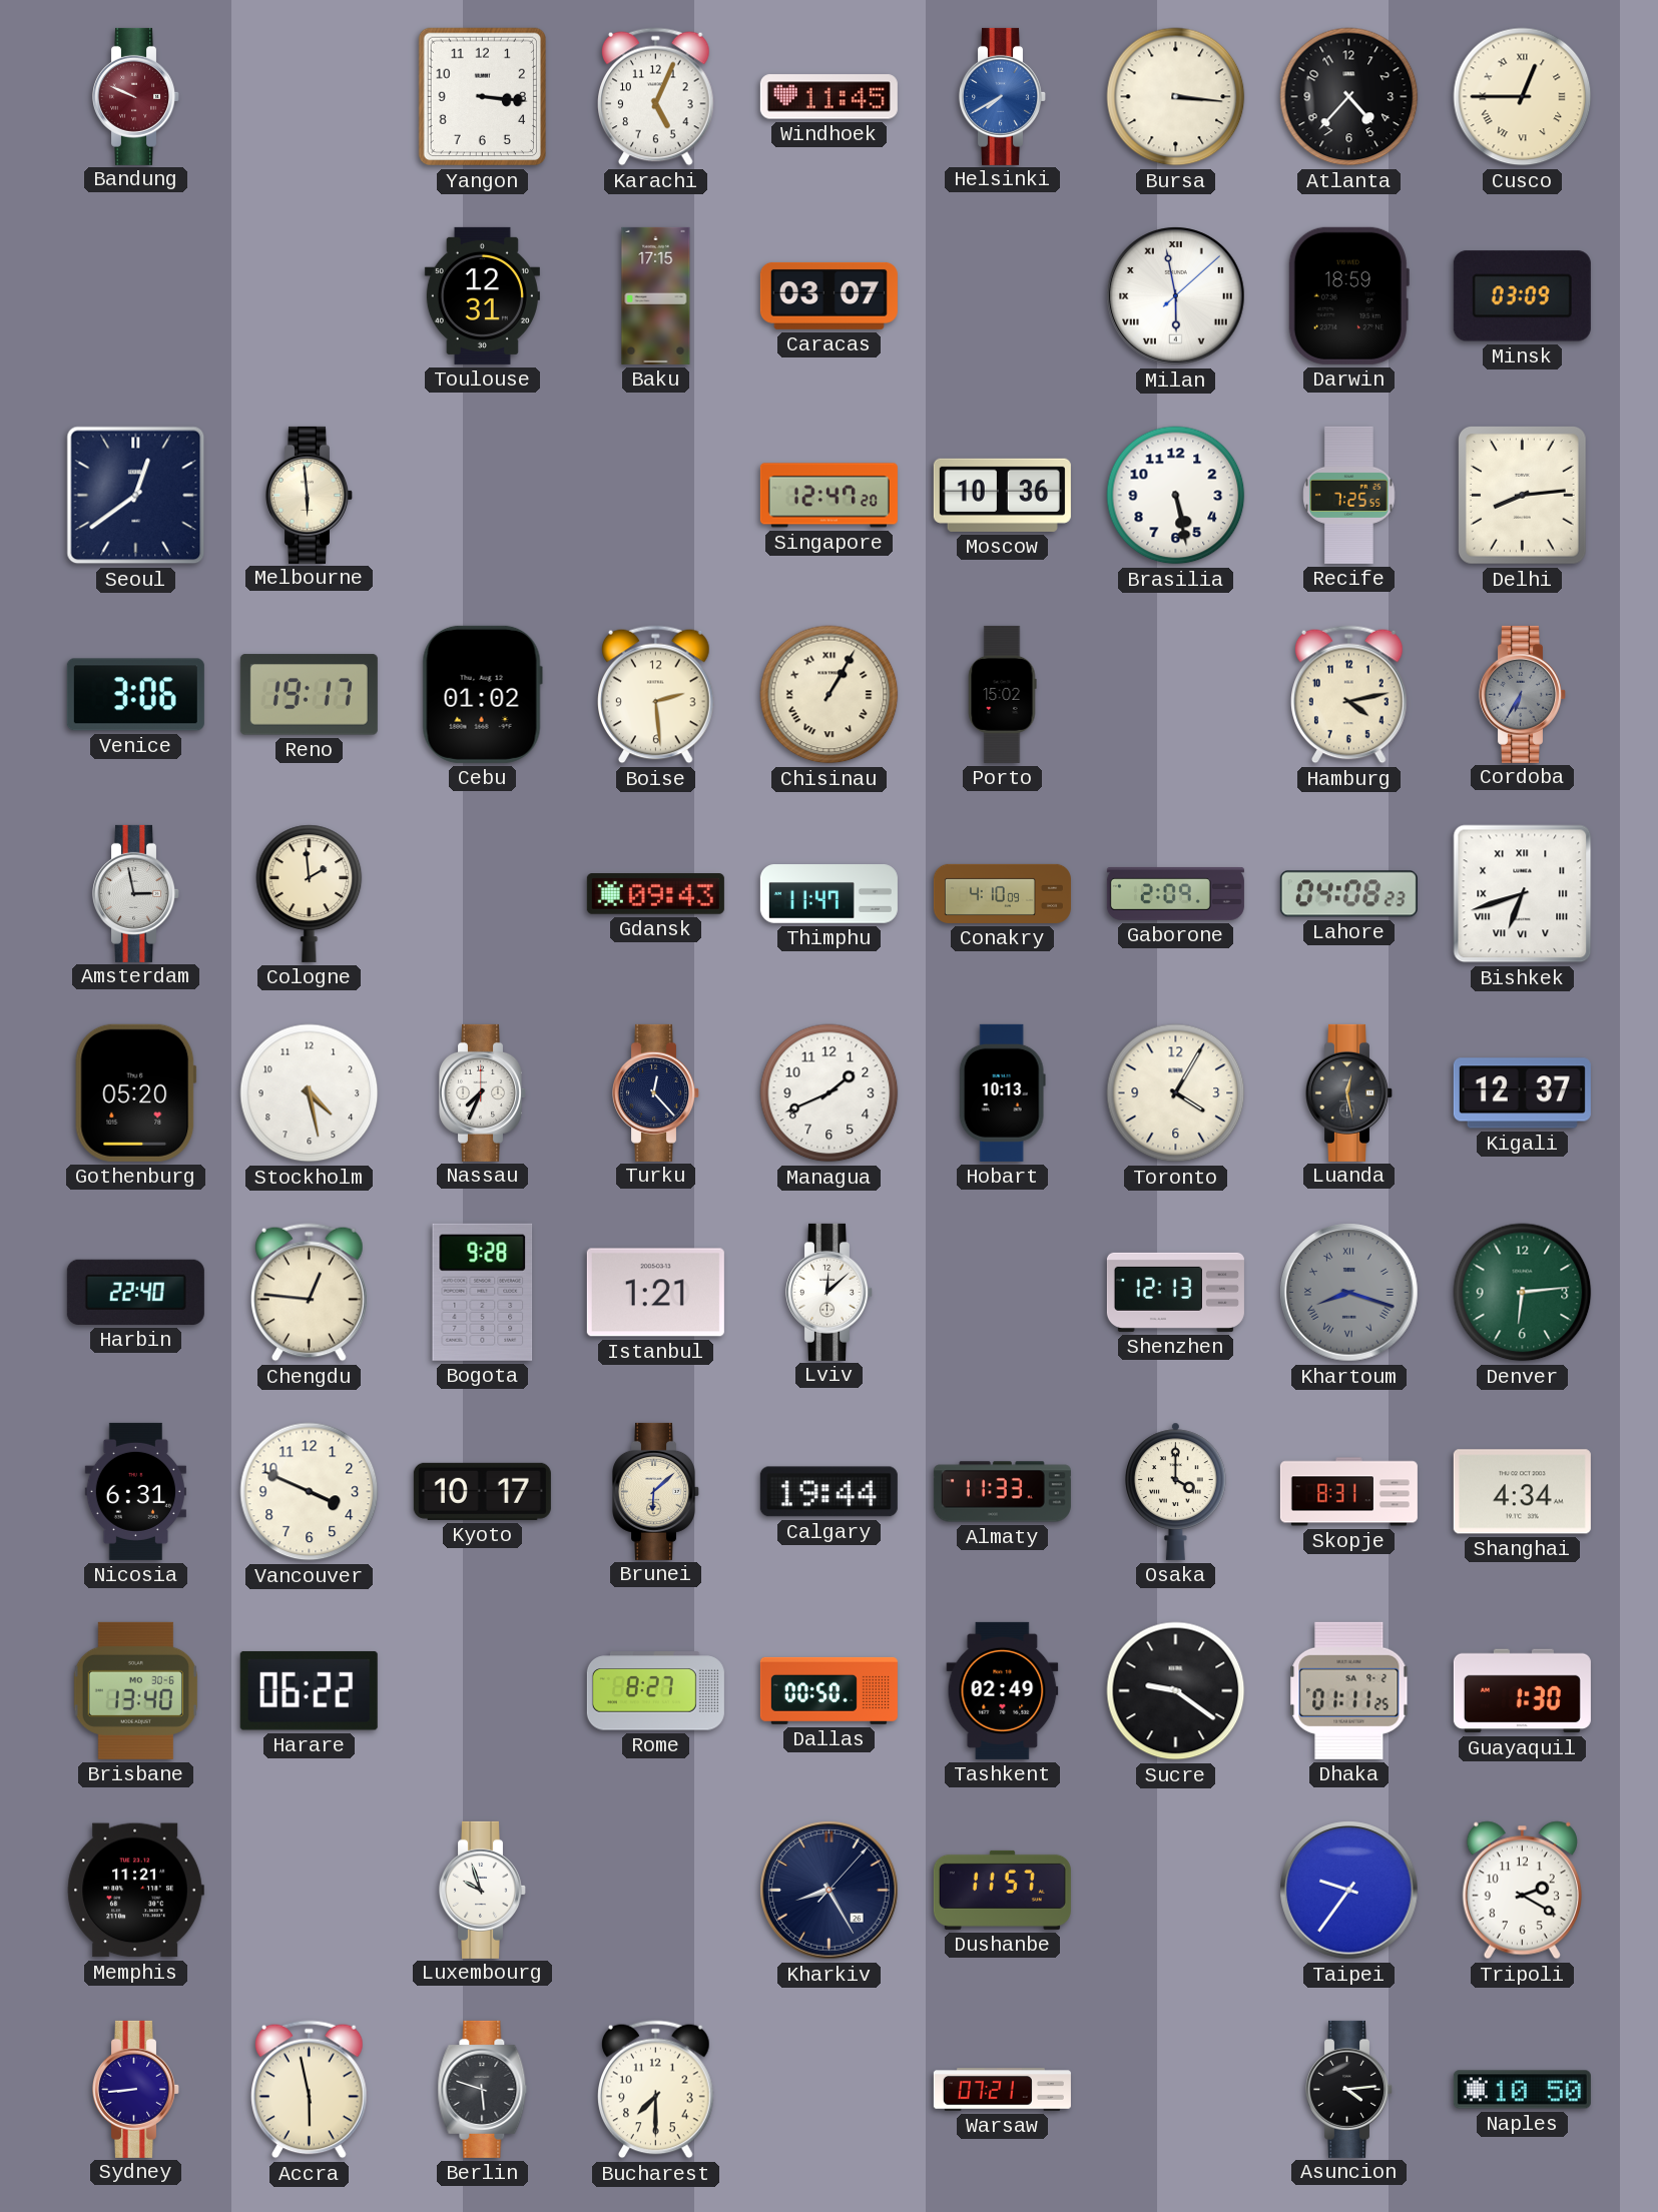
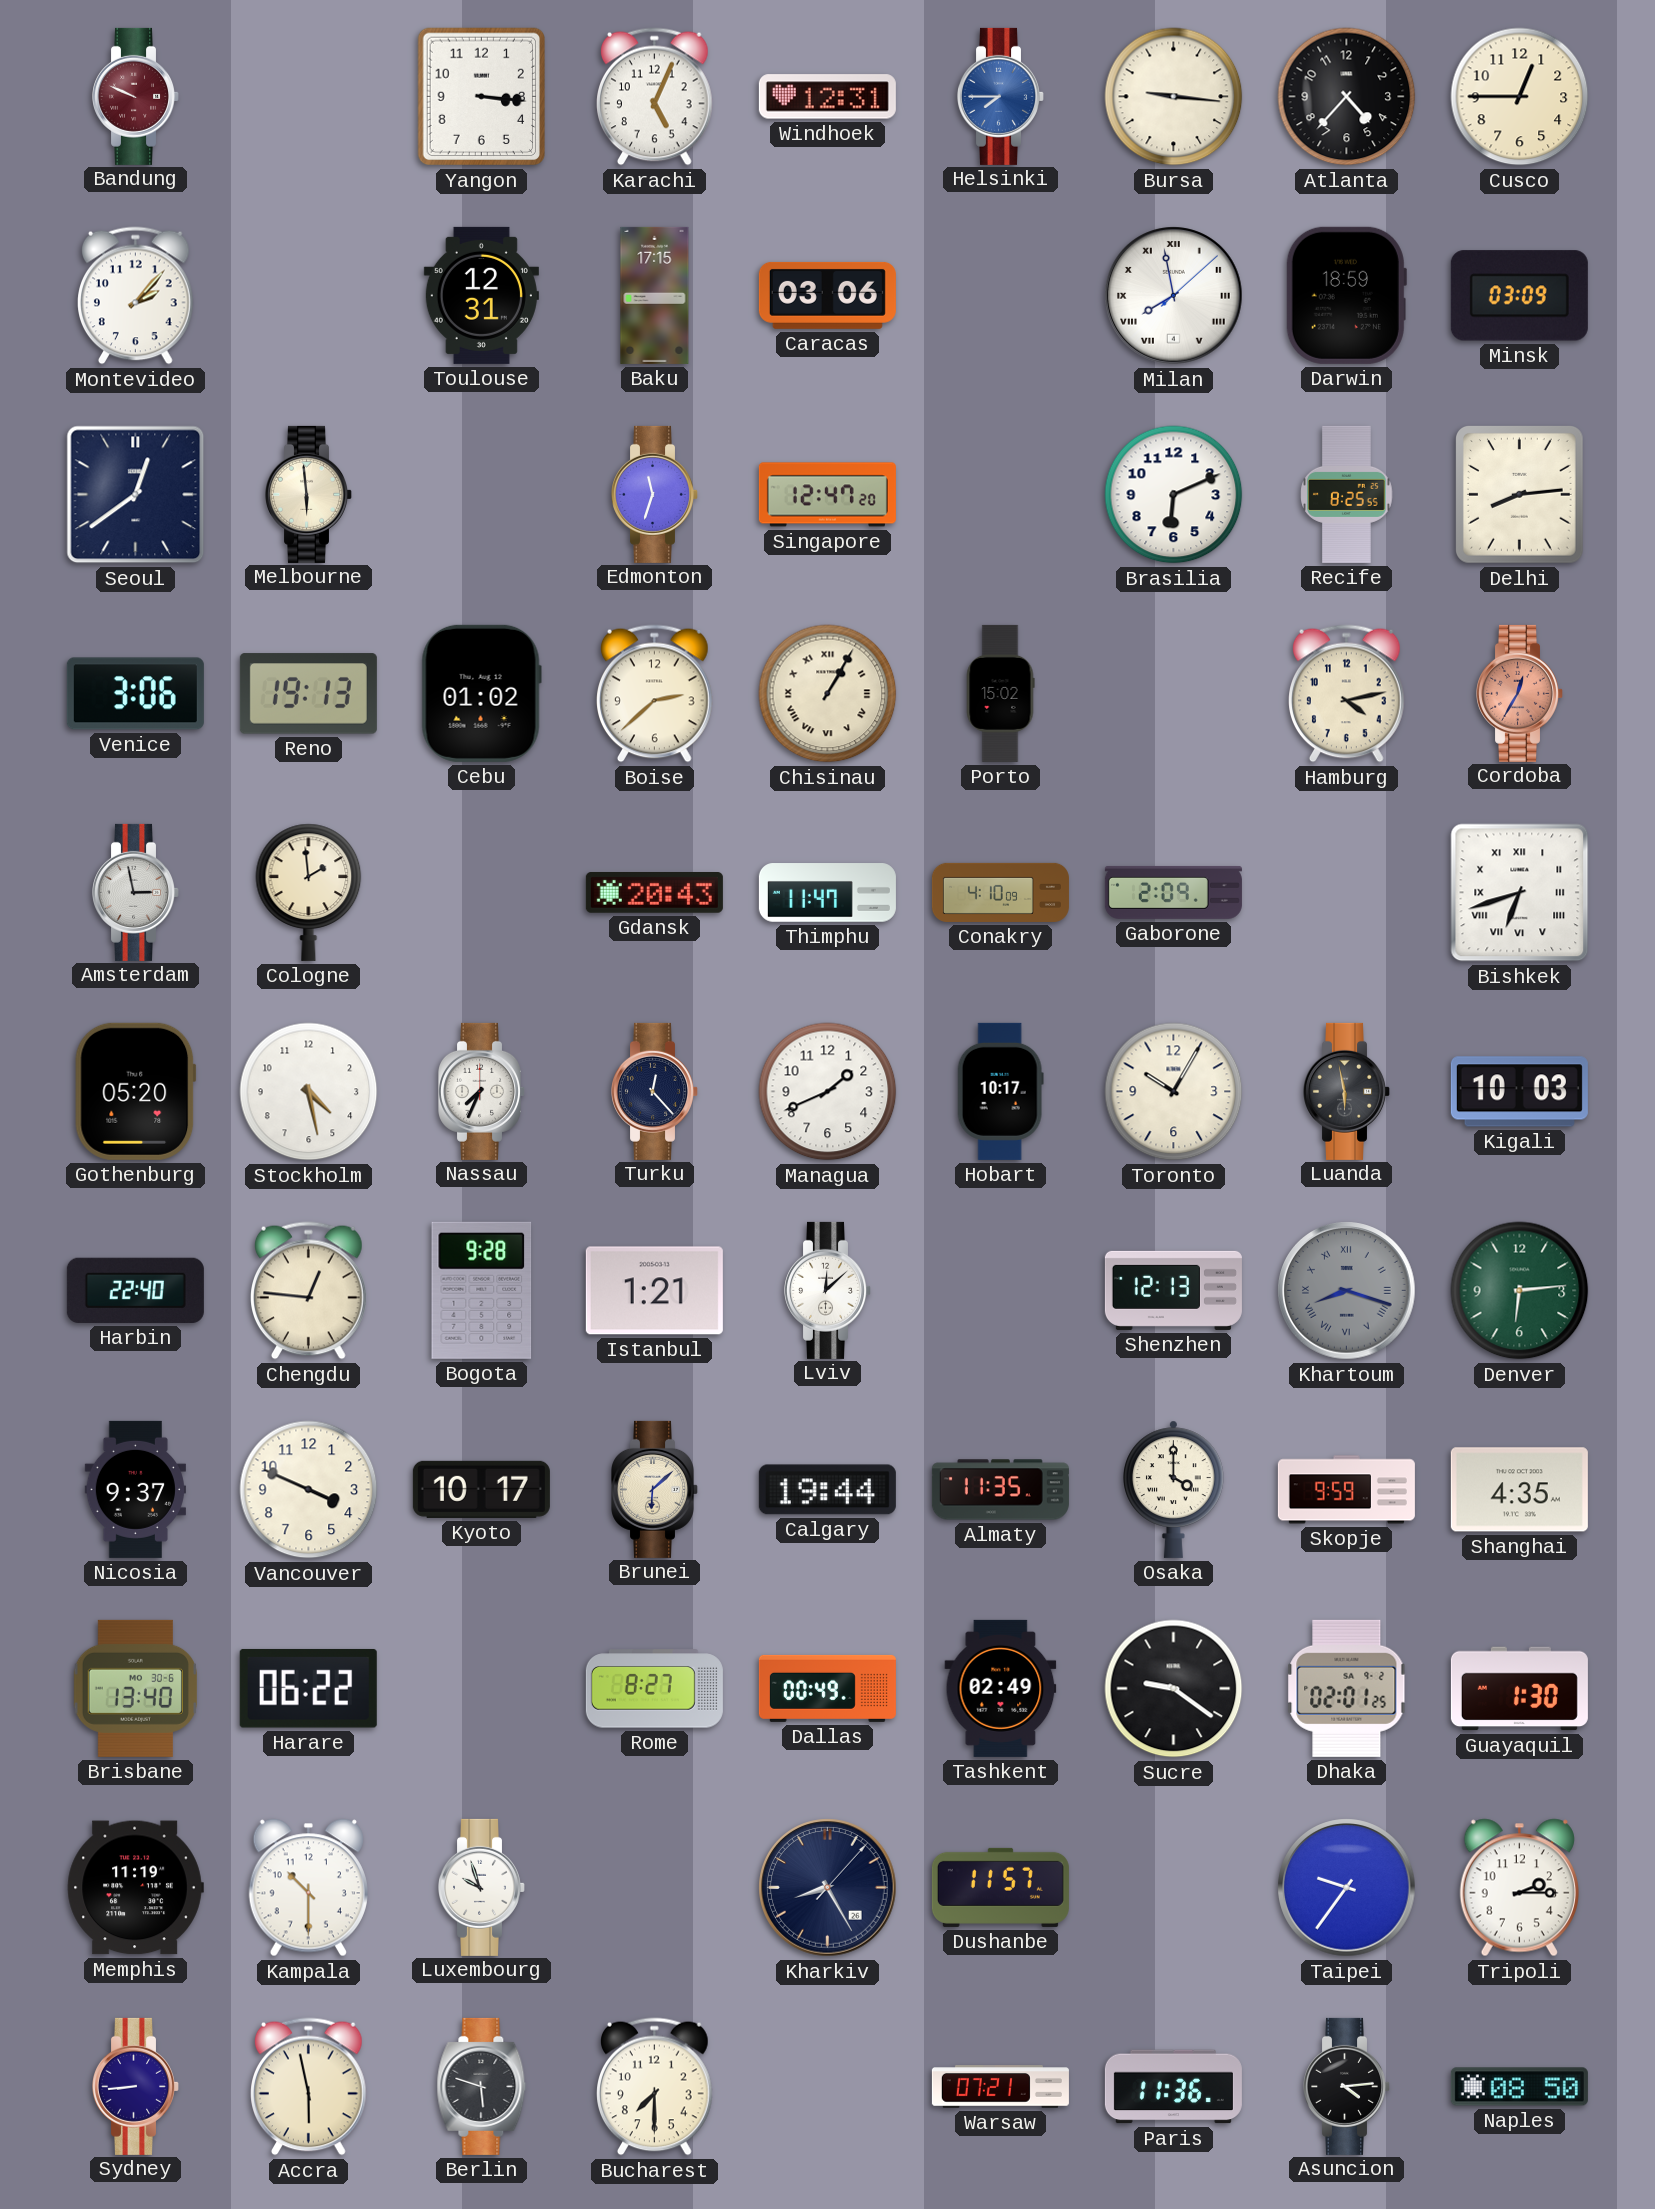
Windhoek: 11:45 -> 12:31
Helsinki: 7:40 -> 7:45
Bursa: 3:16 -> 9:16
Cusco numerals: Roman -> Arabic
Montevideo: none -> 2:07
Caracas: 03:07 -> 03:06
Milan: 5:58 -> 7:58
Edmonton: none -> 11:33
Moscow: 10:36 -> none
Brasilia: 5:28 -> 6:11
Recife: 7:25 -> 8:25
Reno: 19:17 -> 19:13
Boise: 2:29 -> 2:38
Cordoba: 6:35 -> 12:35
Cordoba dial: grey -> salmon
Gdansk: 09:43 -> 20:43
Lahore: 04:08 -> none
Hobart: 10:13 -> 10:17
Toronto: 4:05 -> 10:05
Luanda: 12:28 -> 5:58
Kigali: 12:37 -> 10:03
Nicosia: 6:31 -> 9:37
Almaty: 11:33 -> 11:35
Skopje: 8:31 -> 9:59
Shanghai: 4:34 -> 4:35
Dallas: 00:50 -> 00:49
Dhaka: 01:11 -> 02:01
Memphis: 11:21 -> 11:19
Kampala: none -> 10:30
Tripoli: 2:20 -> 2:15
Paris: none -> 11:36
Naples: 10:50 -> 08:50
